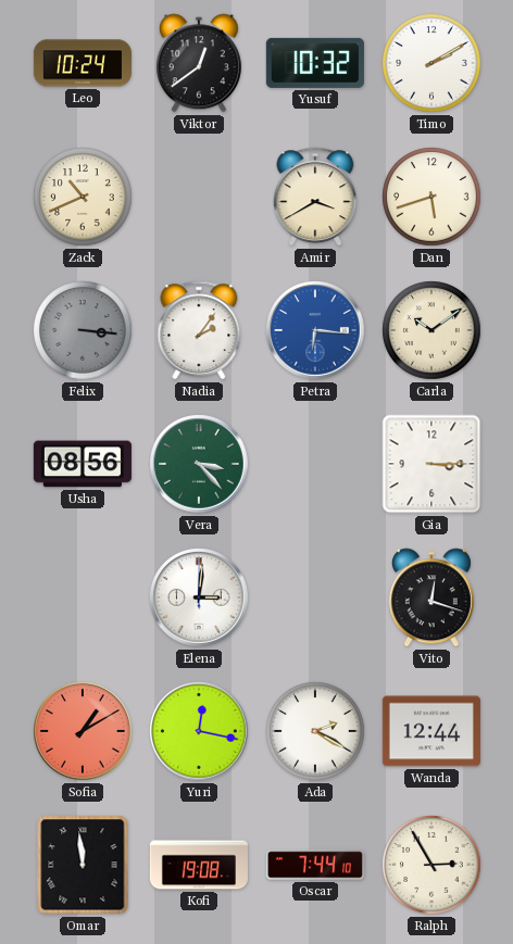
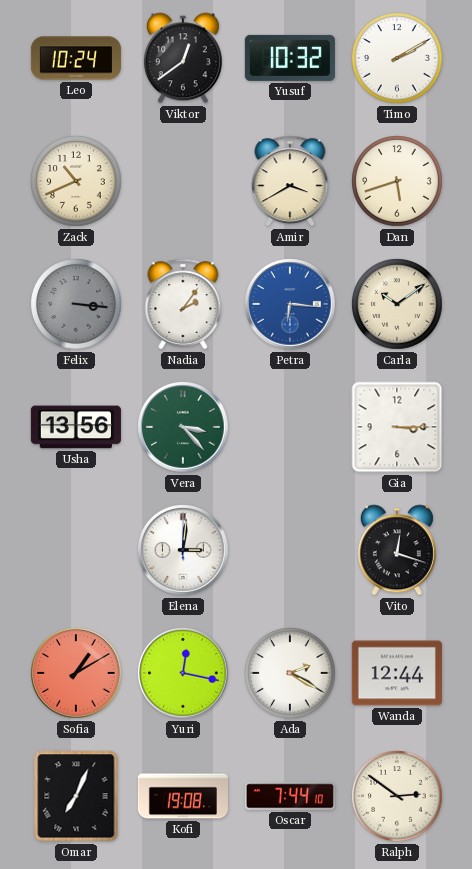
Usha: 08:56 -> 13:56
Omar: 11:59 -> 7:04
Ralph: 2:55 -> 2:51
